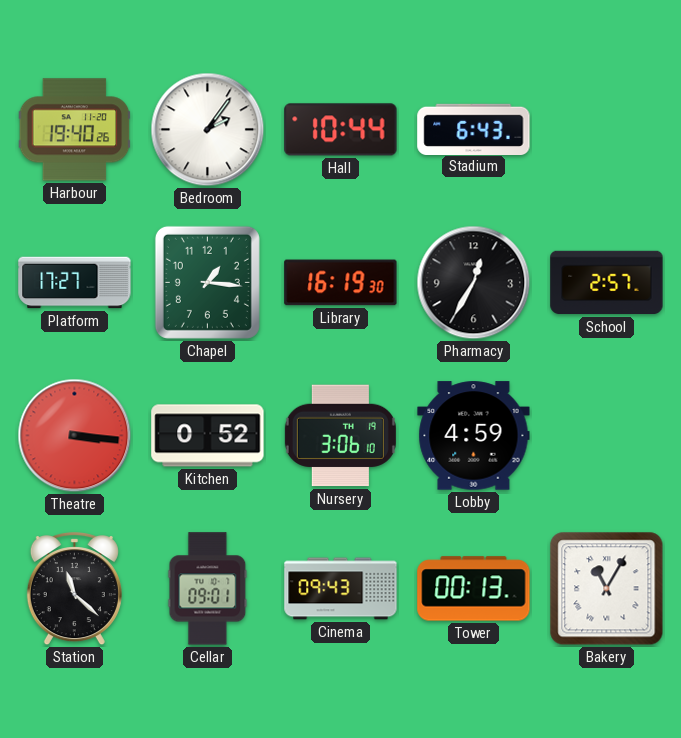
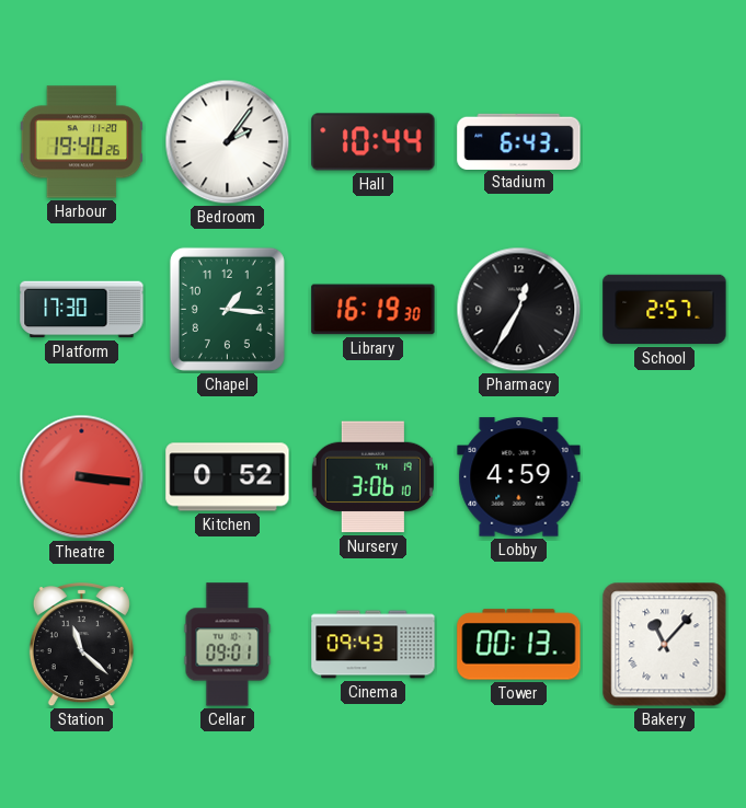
Platform: 17:27 -> 17:30
Bakery: 11:05 -> 11:07
